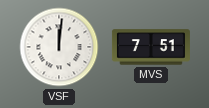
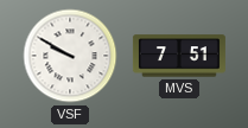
VSF: 12:01 -> 9:50
